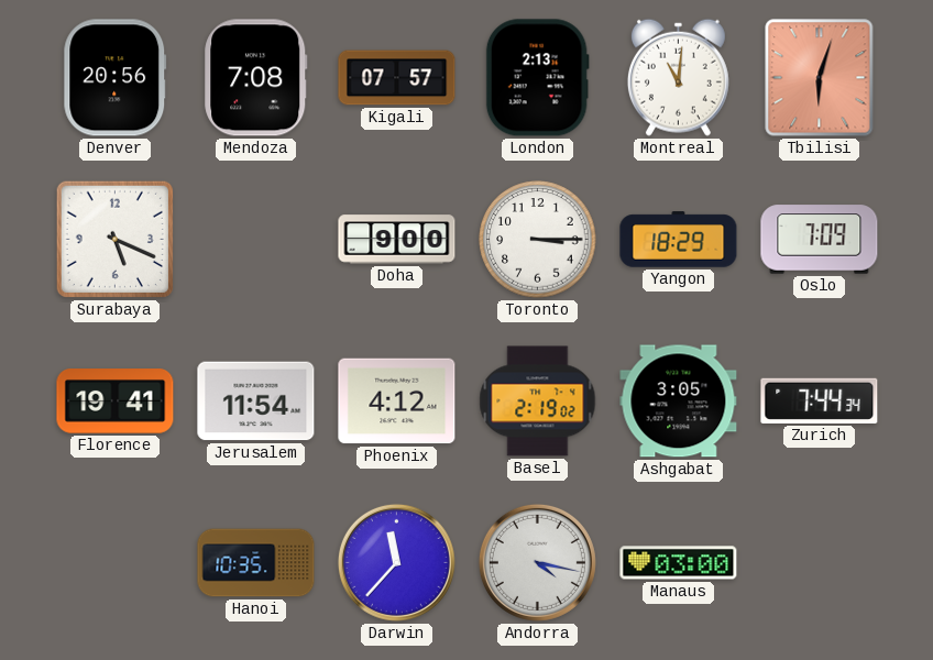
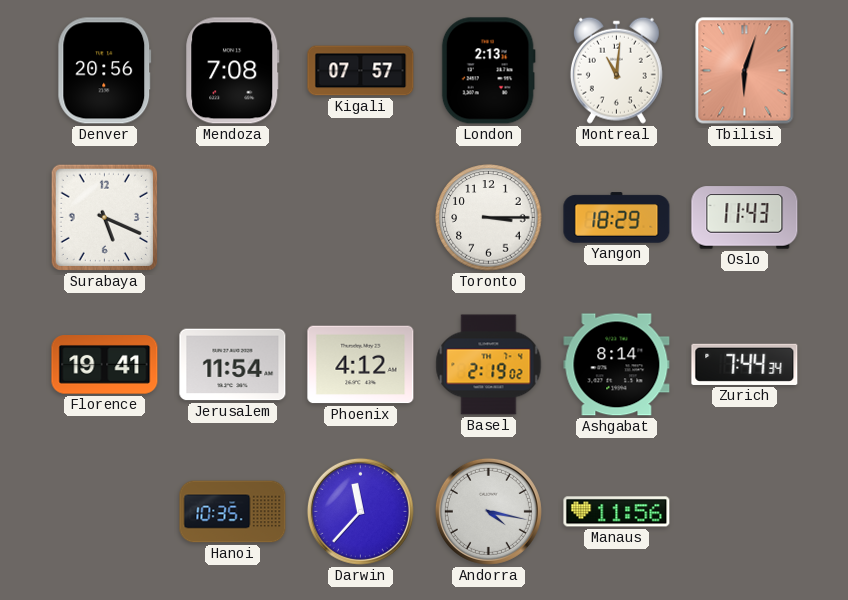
Doha: 9:00 -> none
Oslo: 7:09 -> 11:43
Ashgabat: 3:05 -> 8:14
Manaus: 03:00 -> 11:56
